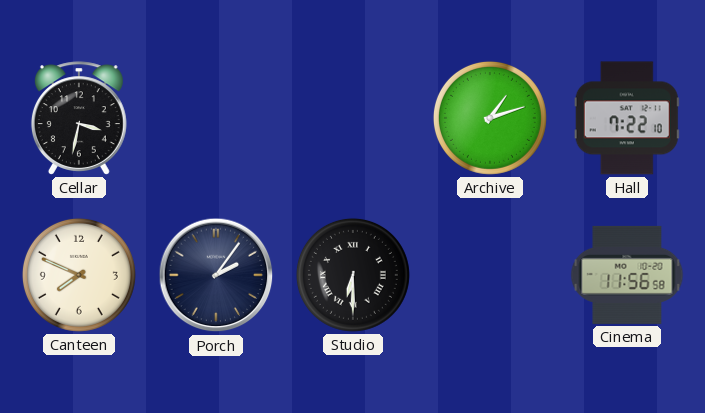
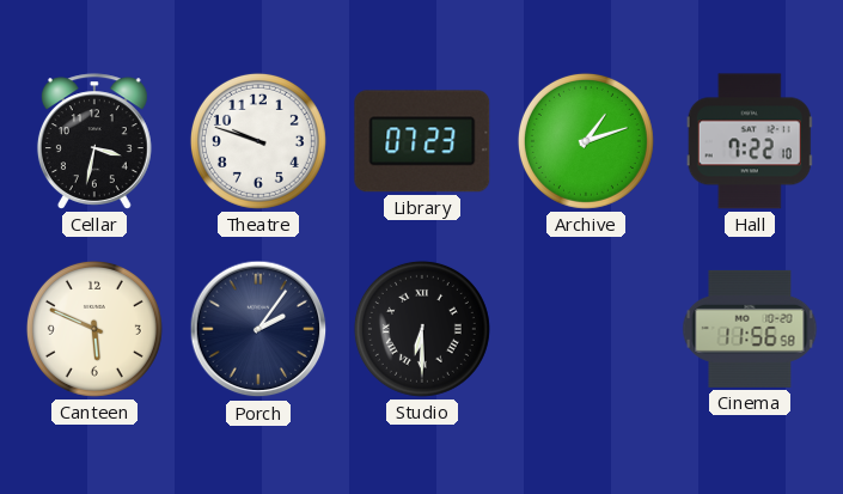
Theatre: none -> 9:48
Library: none -> 07:23
Canteen: 7:49 -> 5:49
